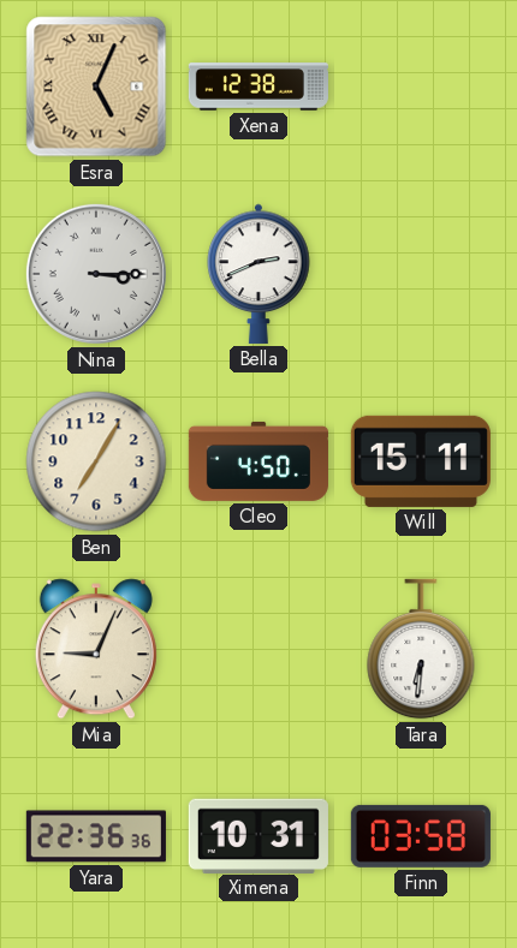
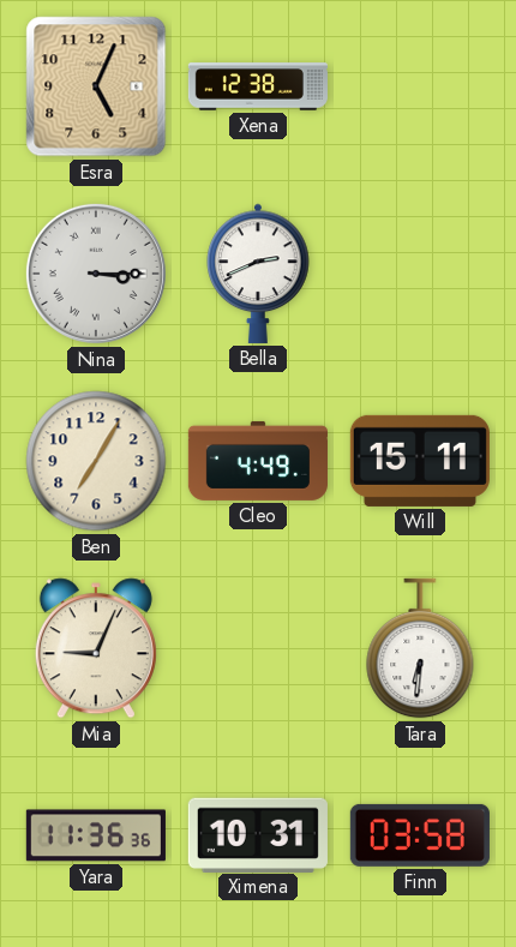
Esra numerals: Roman -> Arabic
Cleo: 4:50 -> 4:49
Yara: 22:36 -> 11:36
